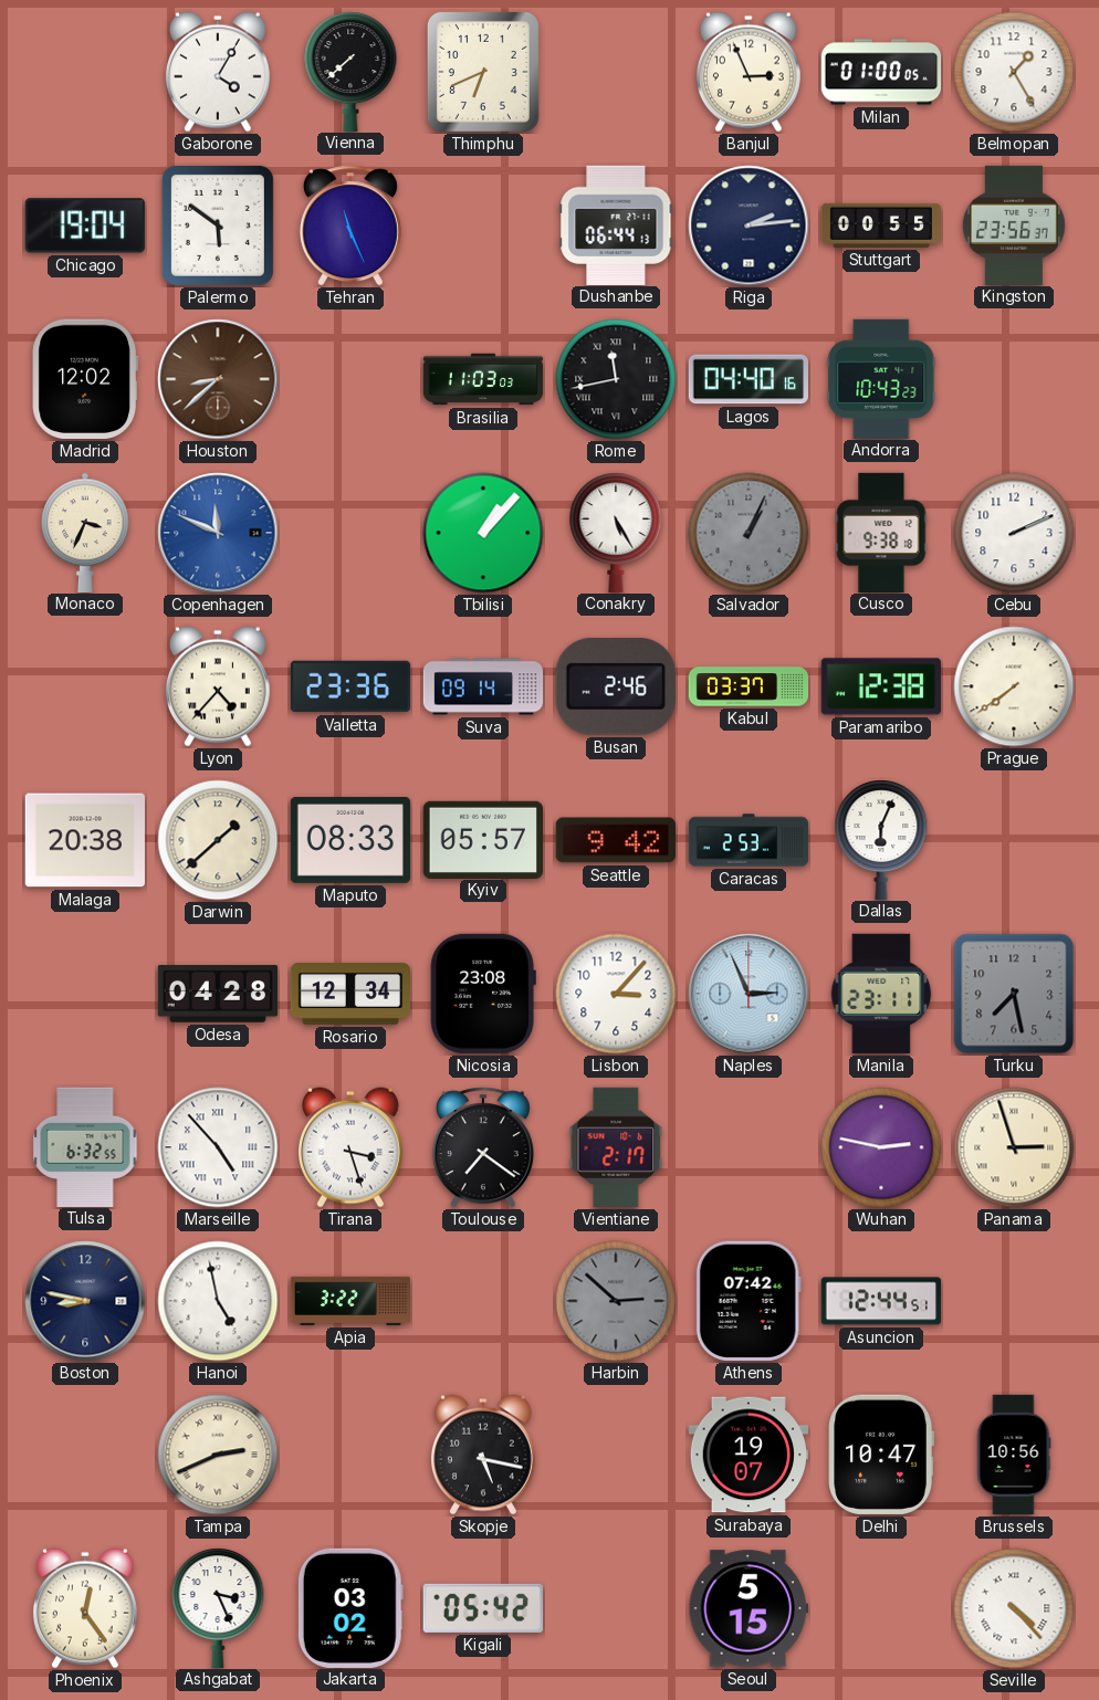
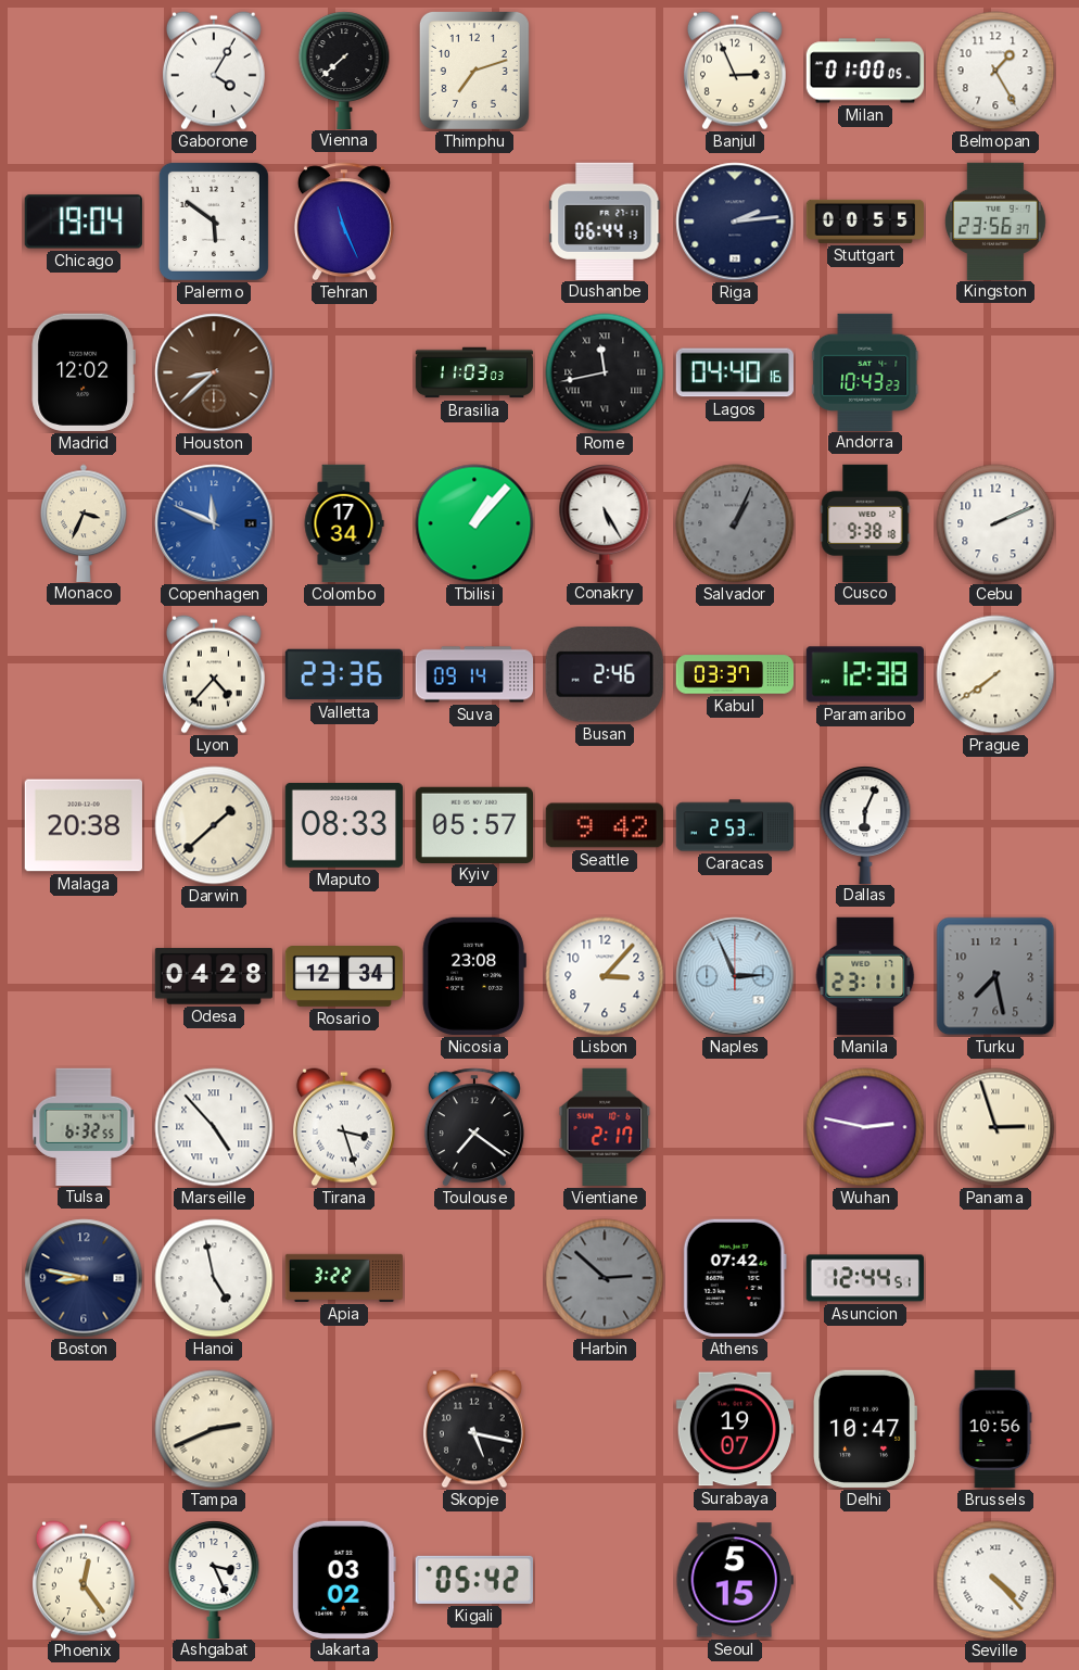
Thimphu: 6:41 -> 7:12
Colombo: none -> 17:34
